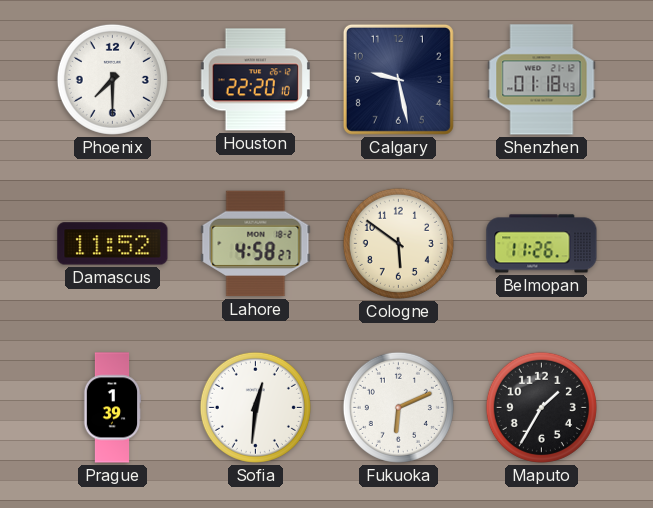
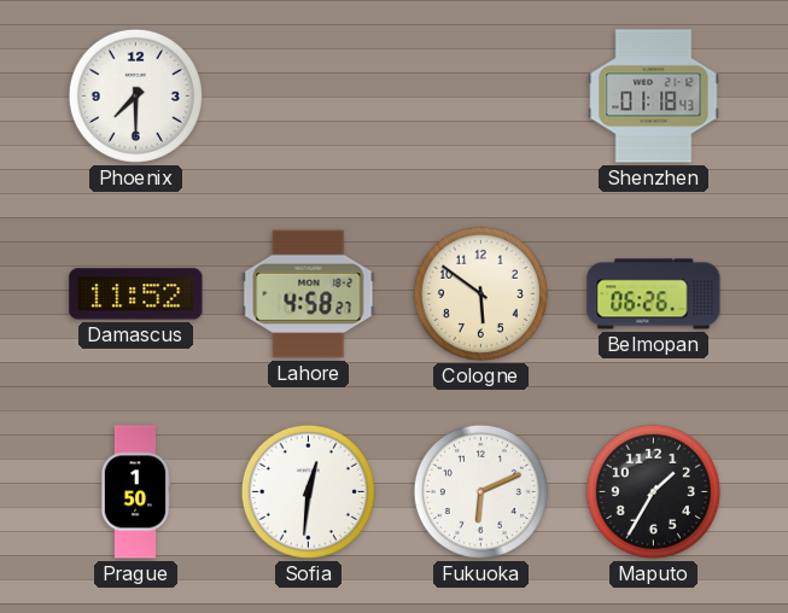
Houston: 22:20 -> none
Calgary: 9:28 -> none
Belmopan: 11:26 -> 06:26
Prague: 1:39 -> 1:50
